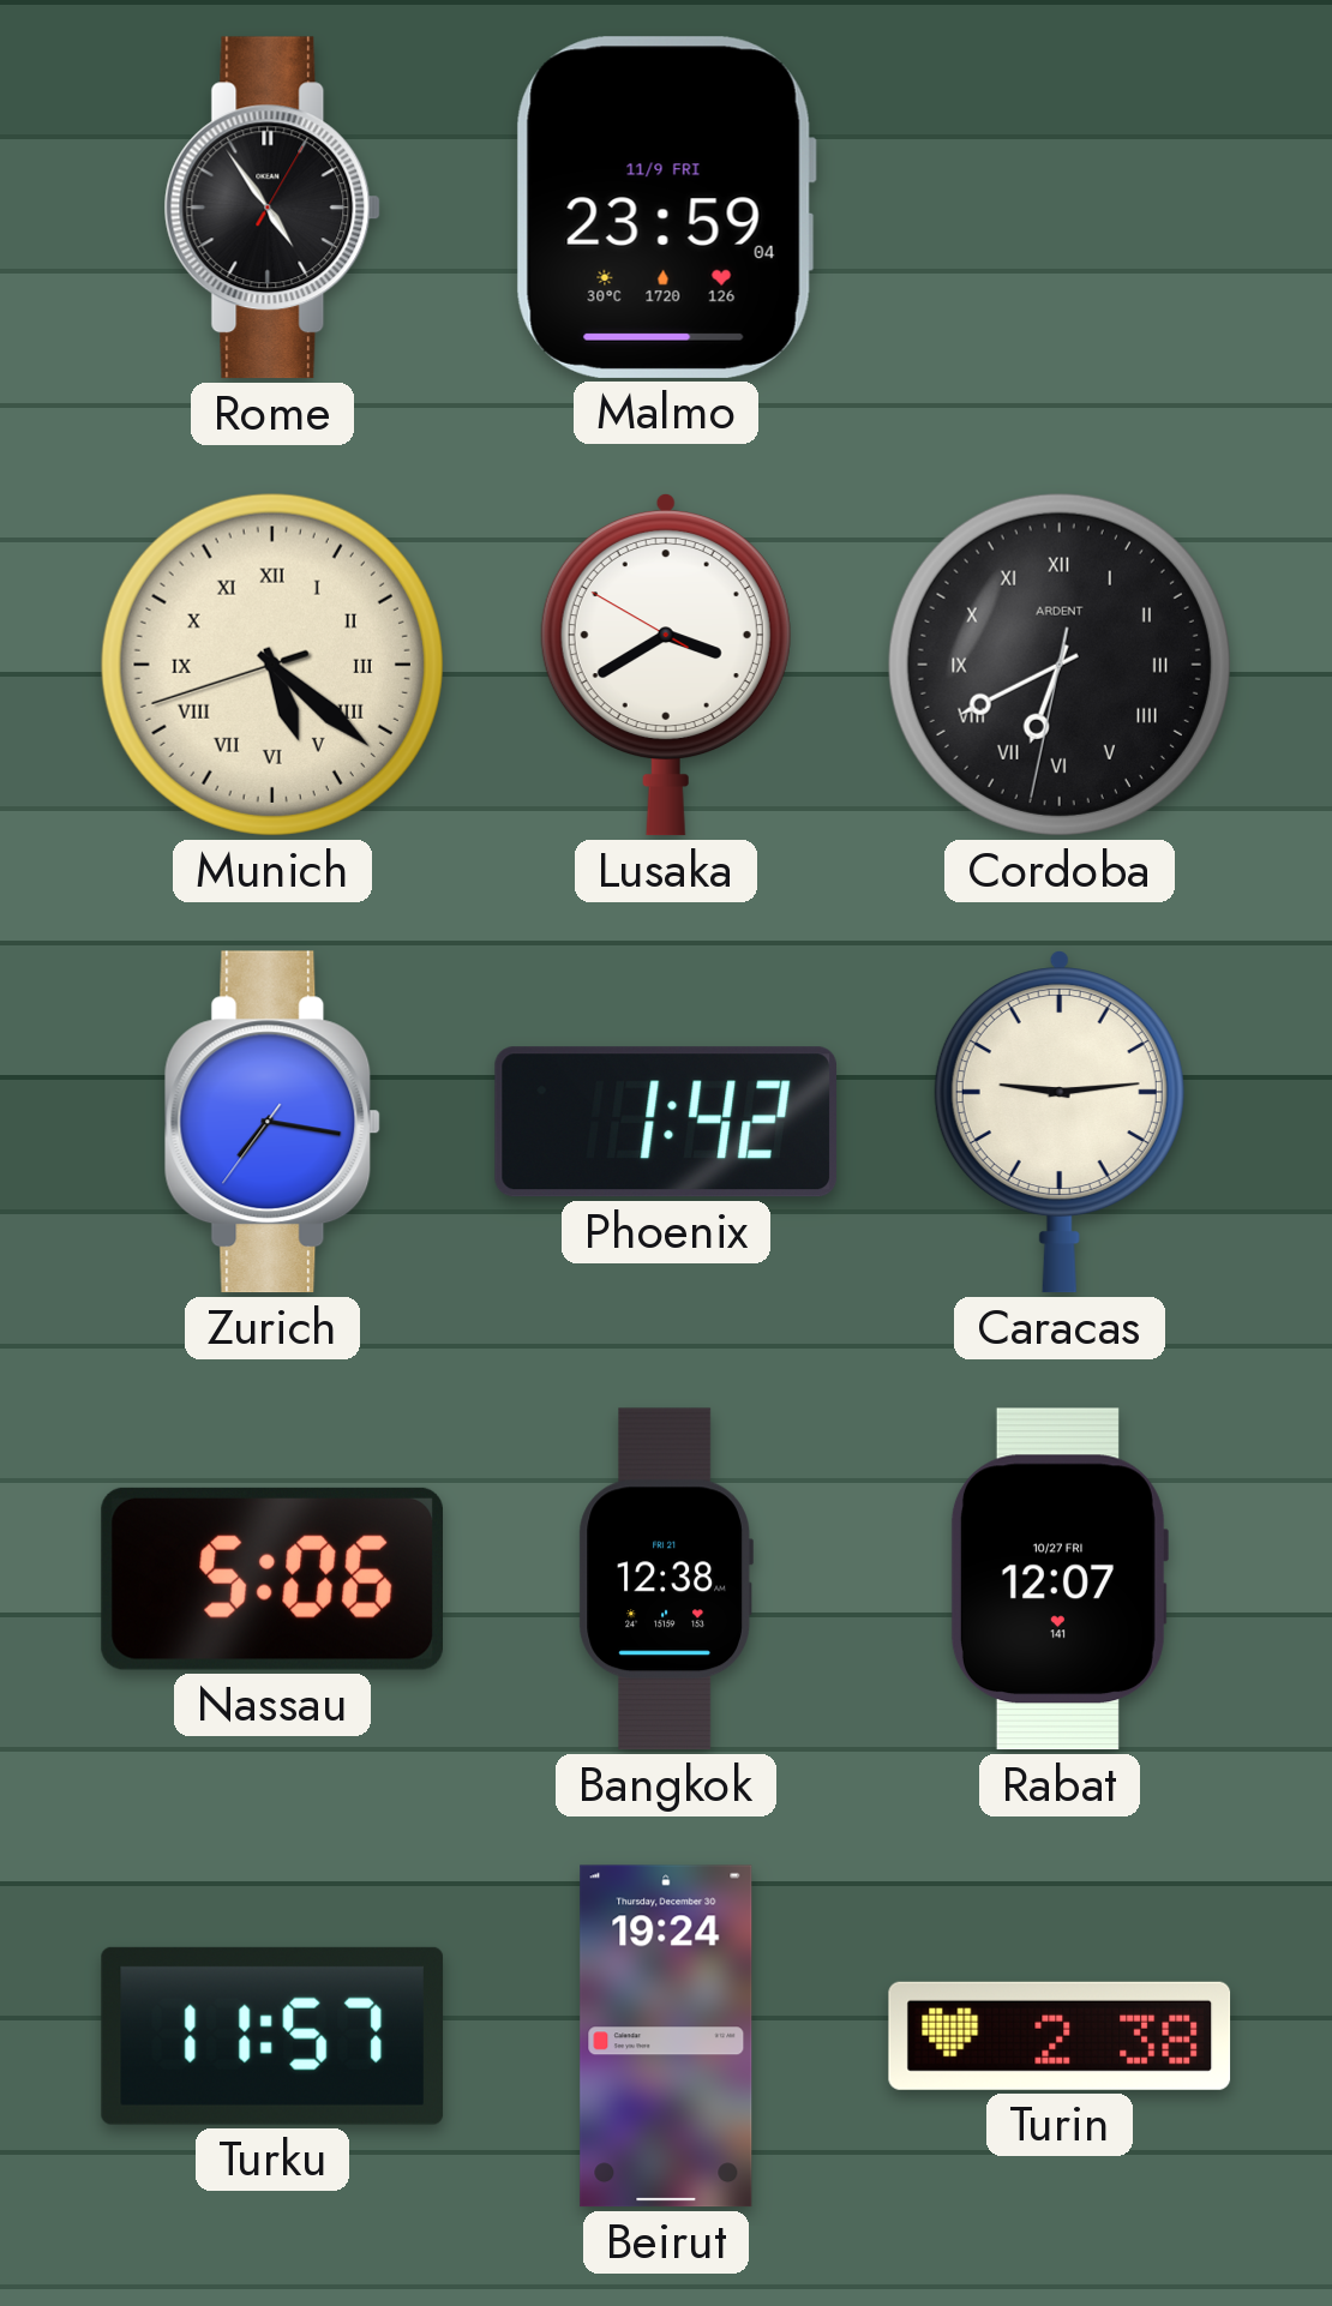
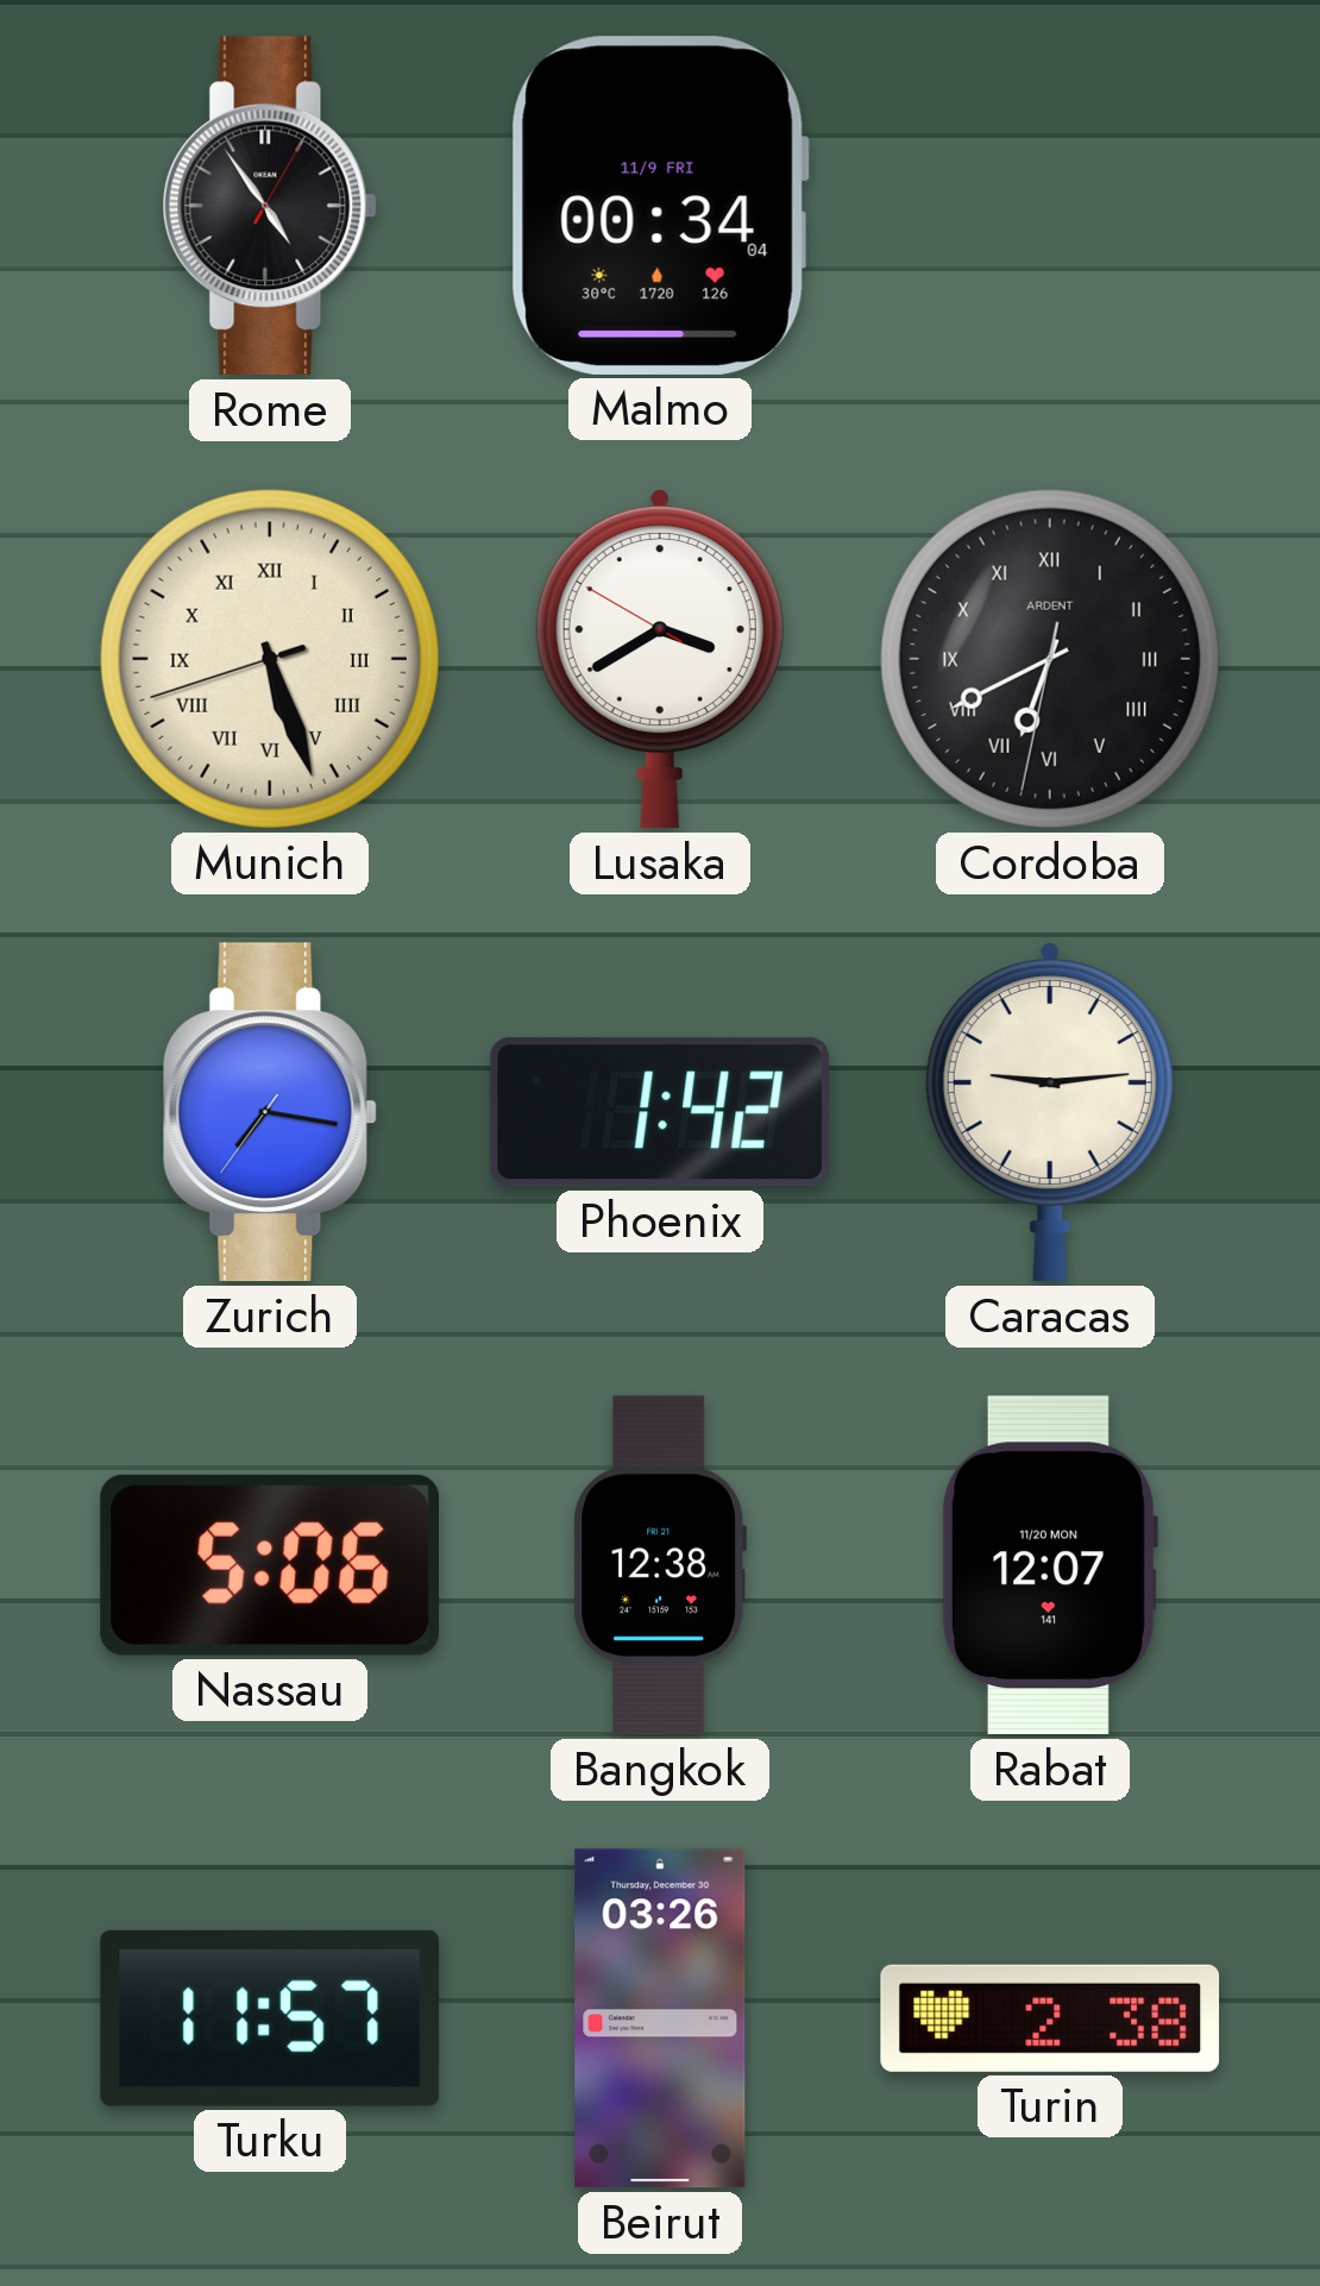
Malmo: 23:59 -> 00:34
Munich: 5:21 -> 5:26
Rabat date: 10/27 FRI -> 11/20 MON
Beirut: 19:24 -> 03:26
